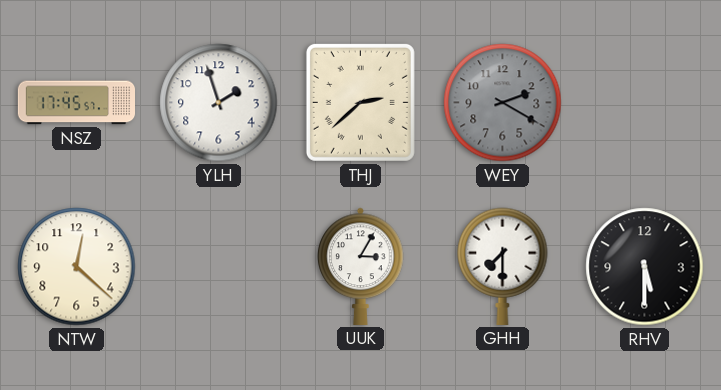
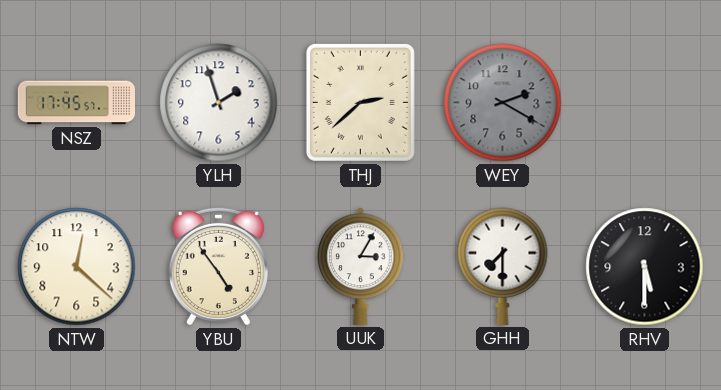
YBU: none -> 4:54
